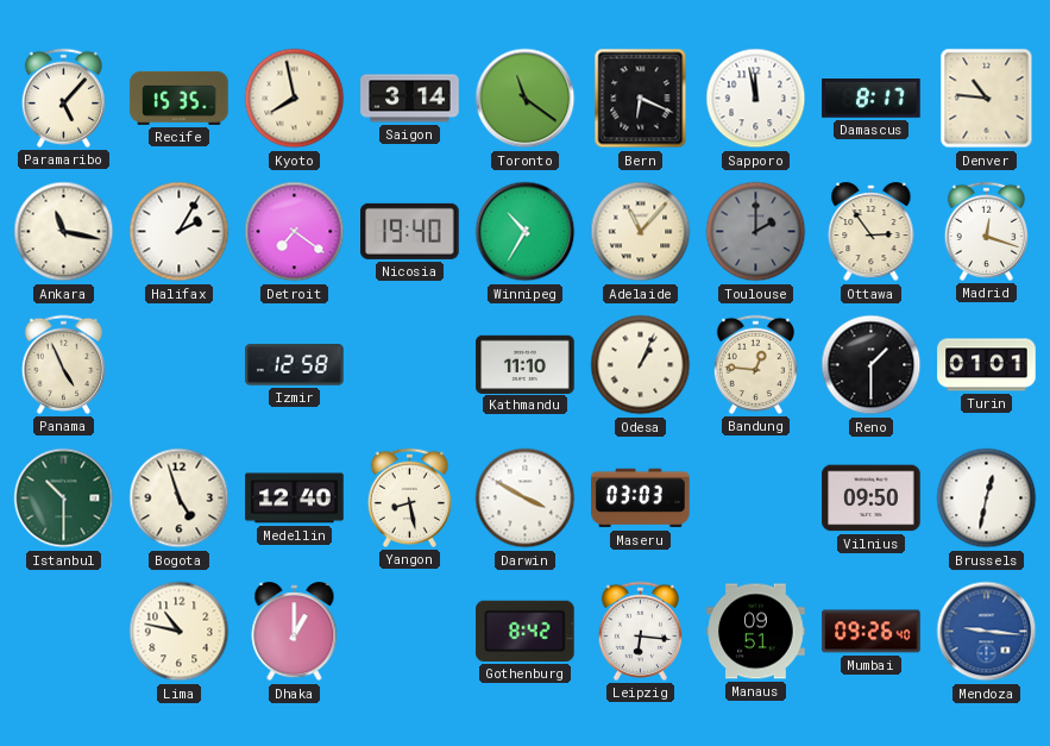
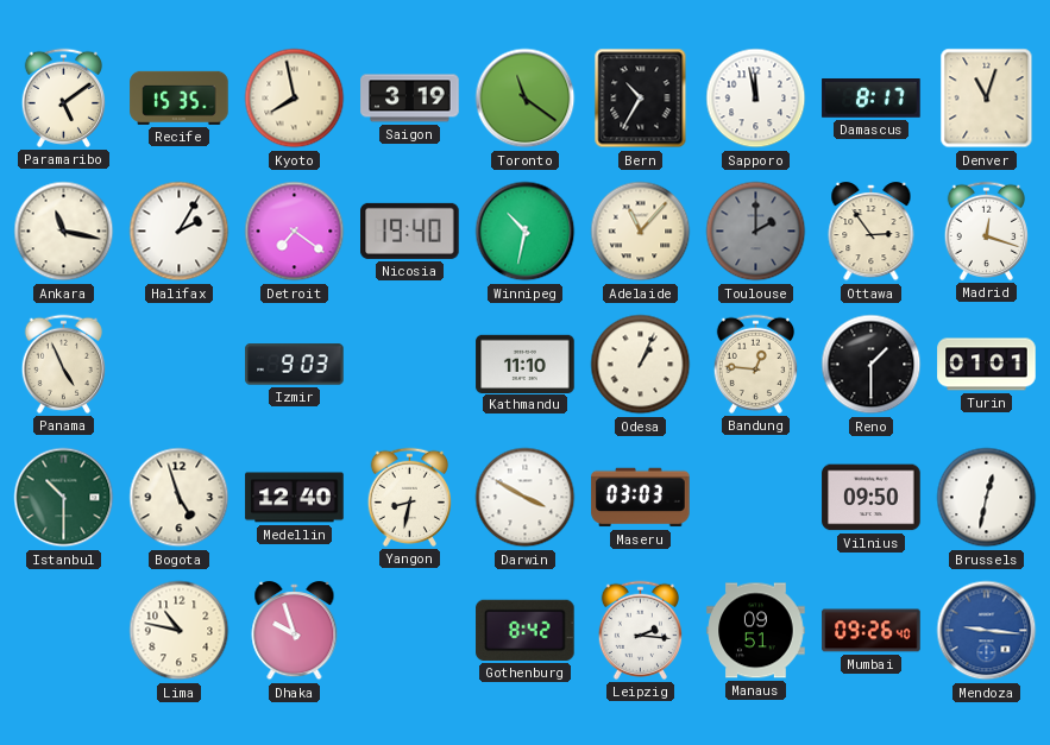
Paramaribo: 5:07 -> 5:09
Saigon: 3:14 -> 3:19
Bern: 6:19 -> 10:35
Denver: 10:46 -> 11:03
Winnipeg: 10:35 -> 10:32
Izmir: 12:58 -> 9:03
Yangon: 8:28 -> 8:32
Dhaka: 1:00 -> 9:57
Leipzig: 6:16 -> 2:16
